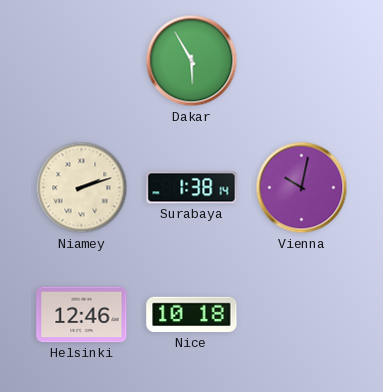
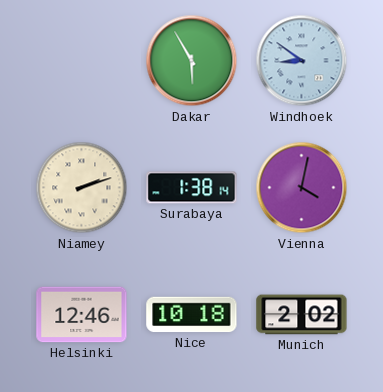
Windhoek: none -> 8:51
Vienna: 10:02 -> 4:02
Munich: none -> 2:02
